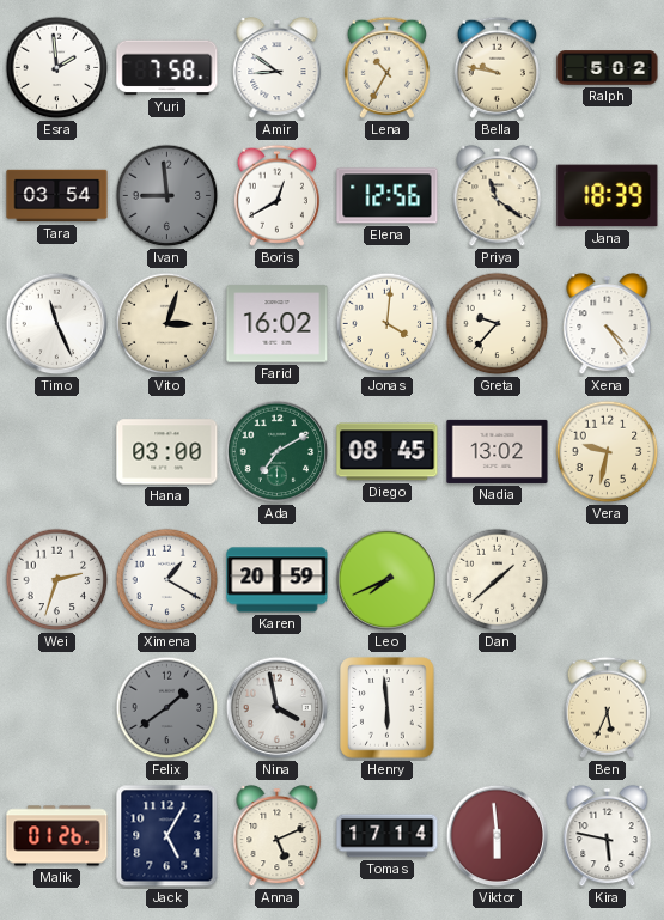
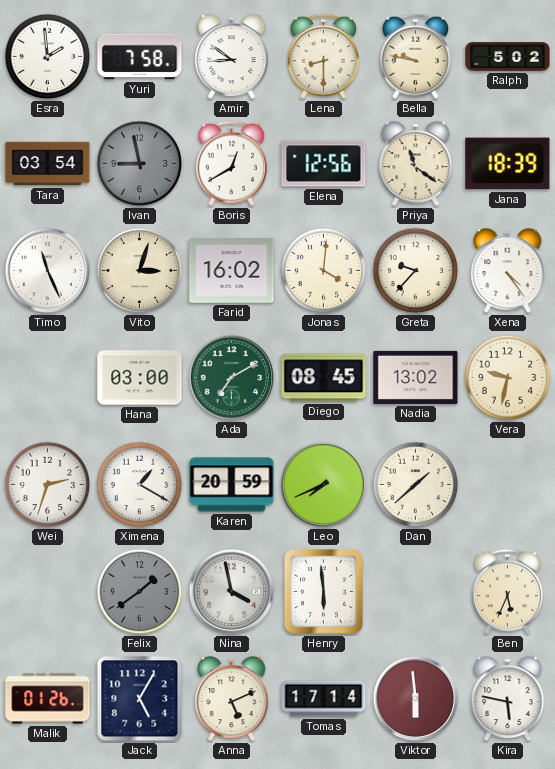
Lena: 10:35 -> 8:30
Ivan: 8:59 -> 8:58
